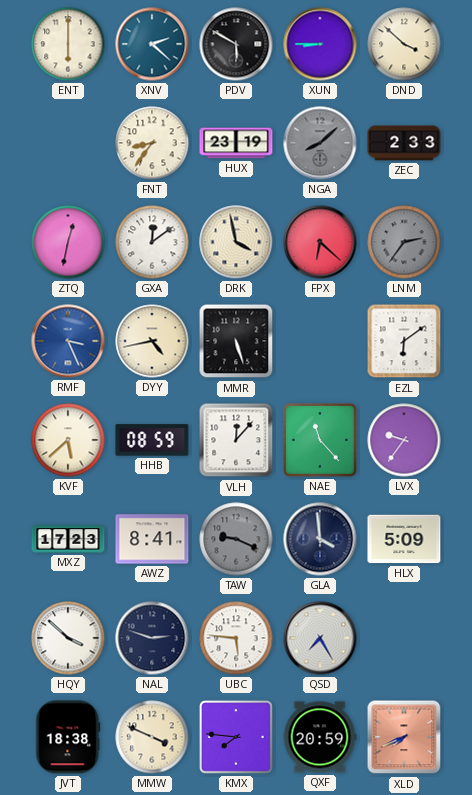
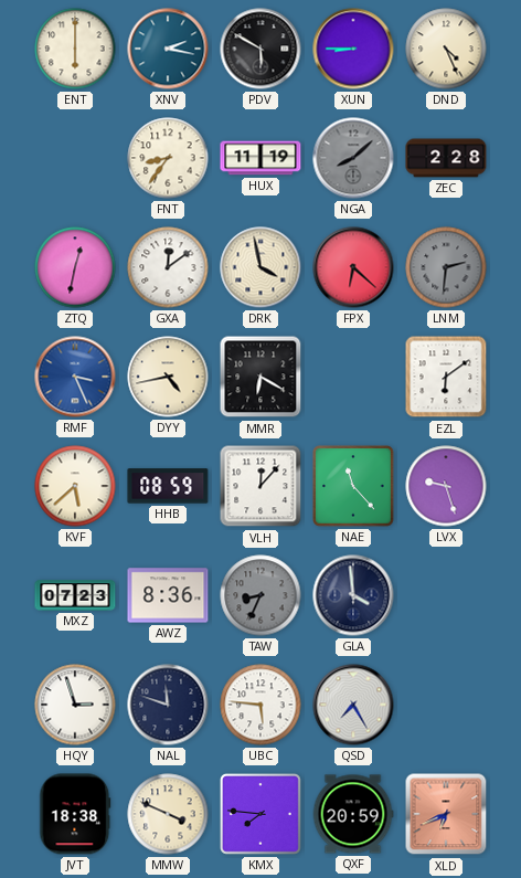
XNV: 2:22 -> 2:17
DND: 3:52 -> 4:26
HUX: 23:19 -> 11:19
ZEC: 2:33 -> 2:28
LNM: 2:36 -> 2:31
MMR: 5:27 -> 6:20
LVX: 9:36 -> 9:27
MXZ: 17:23 -> 07:23
AWZ: 8:41 -> 8:36
TAW: 9:19 -> 8:34
HLX: 5:09 -> none
HQY: 3:52 -> 2:57
NAL: 2:48 -> 11:48
XLD: 7:41 -> 6:41
